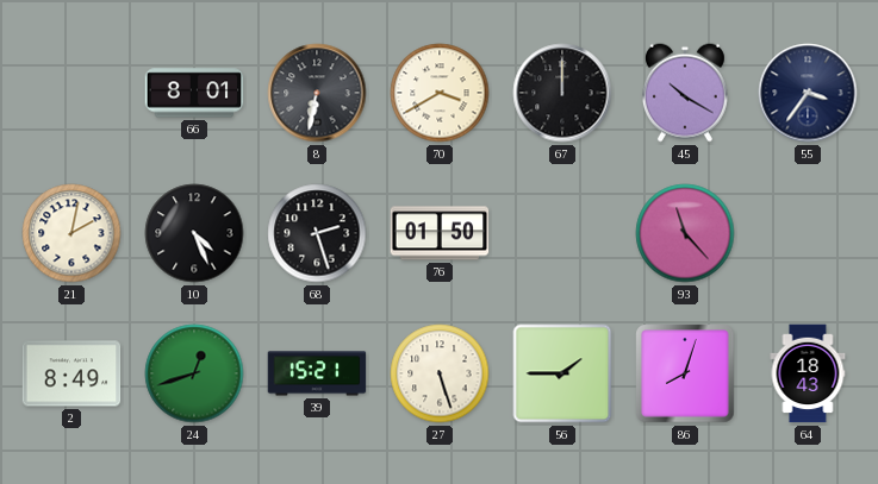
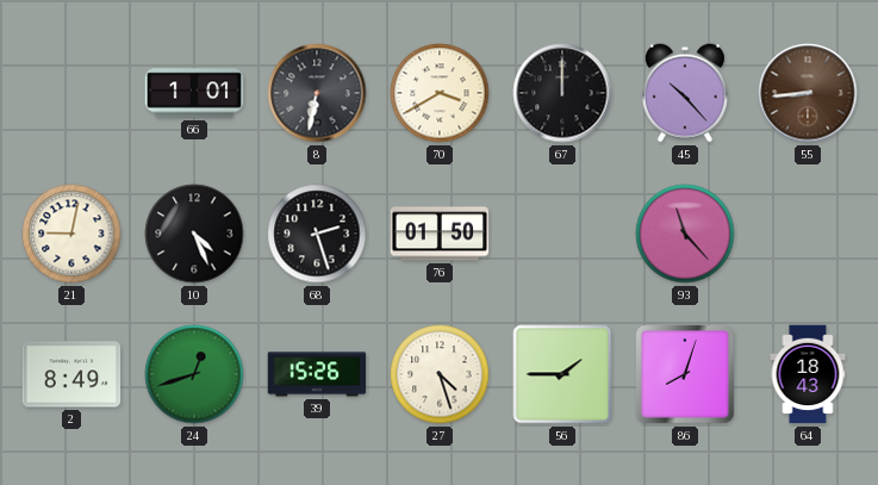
66: 8:01 -> 1:01
45: 10:20 -> 10:23
55: 3:36 -> 8:44
55 dial: navy -> brown
21: 2:02 -> 9:02
39: 15:21 -> 15:26
27: 5:27 -> 4:27
